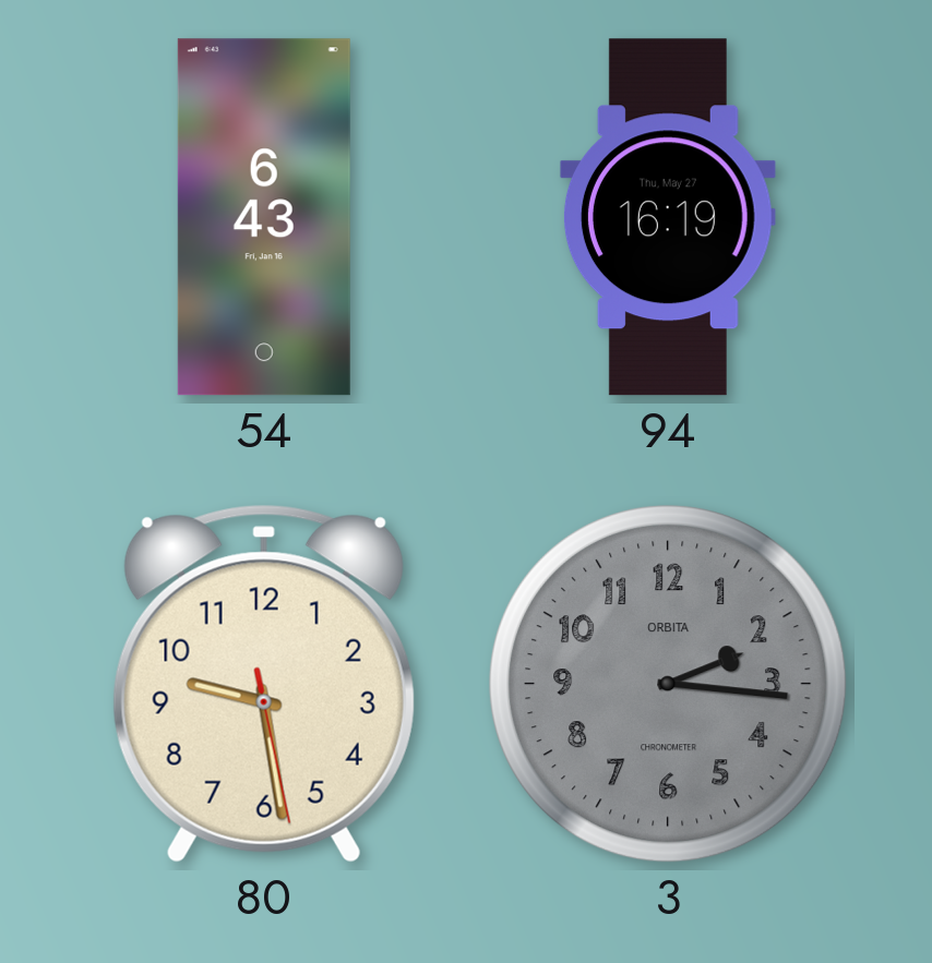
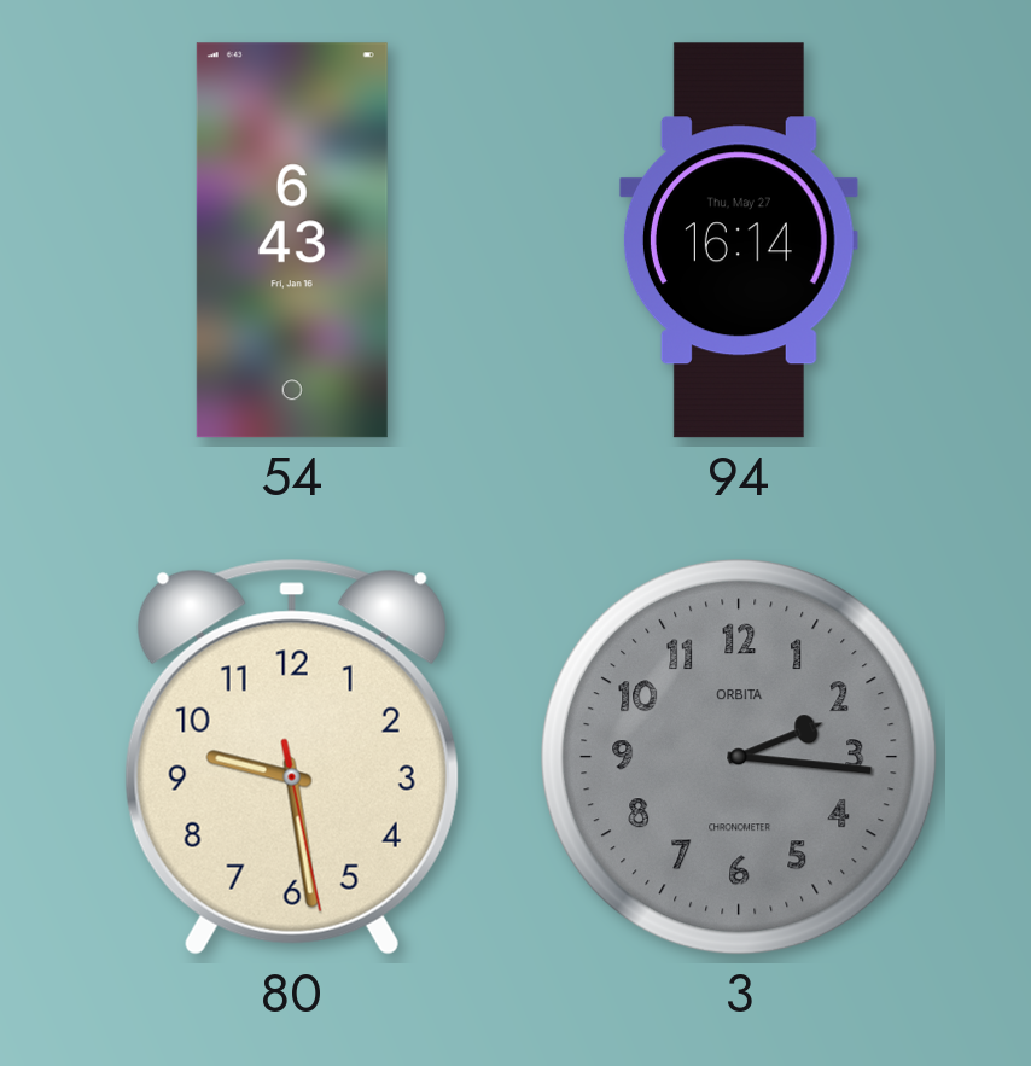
94: 16:19 -> 16:14
